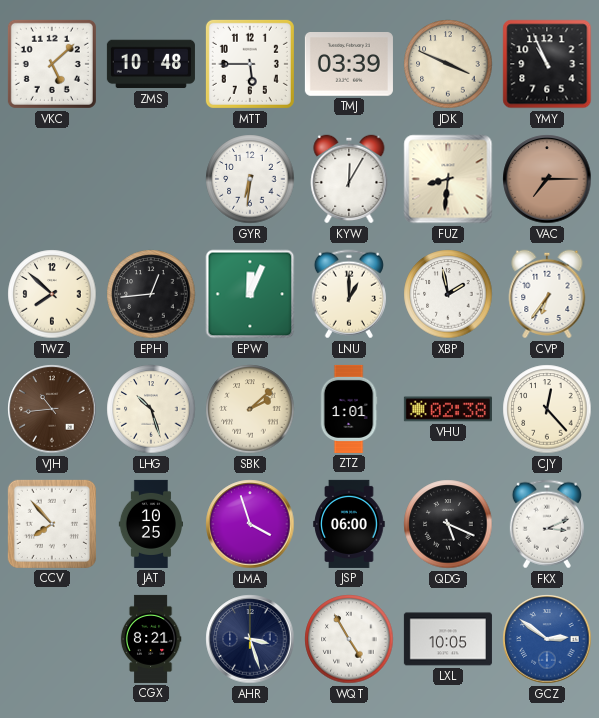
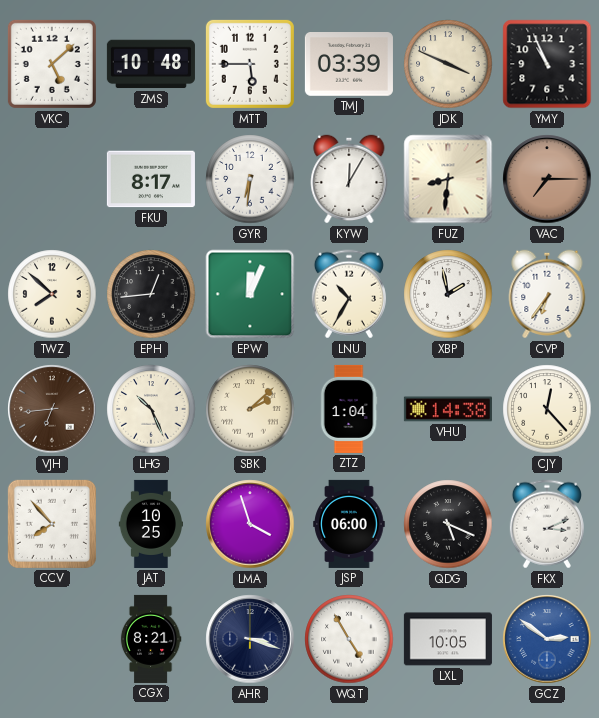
FKU: none -> 8:17
LNU: 1:00 -> 10:35
VJH: 10:44 -> 6:44
LHG: 10:27 -> 10:26
ZTZ: 1:01 -> 1:04
VHU: 02:38 -> 14:38
AHR: 3:27 -> 3:18
